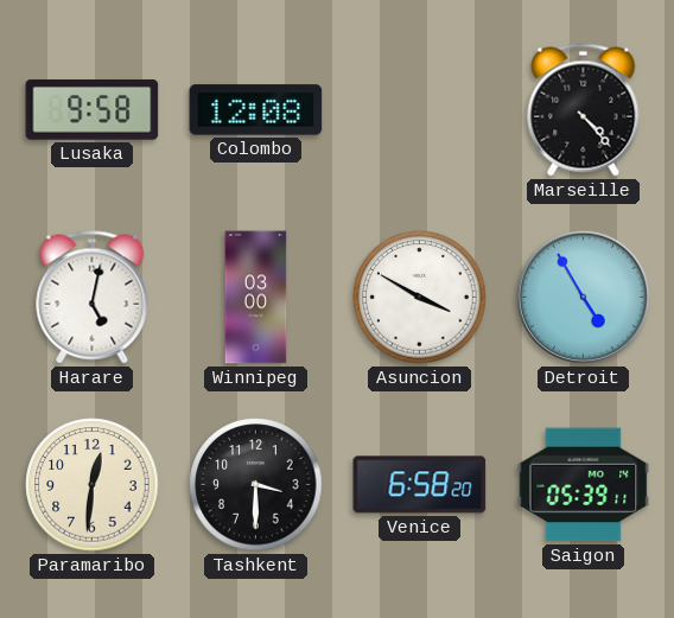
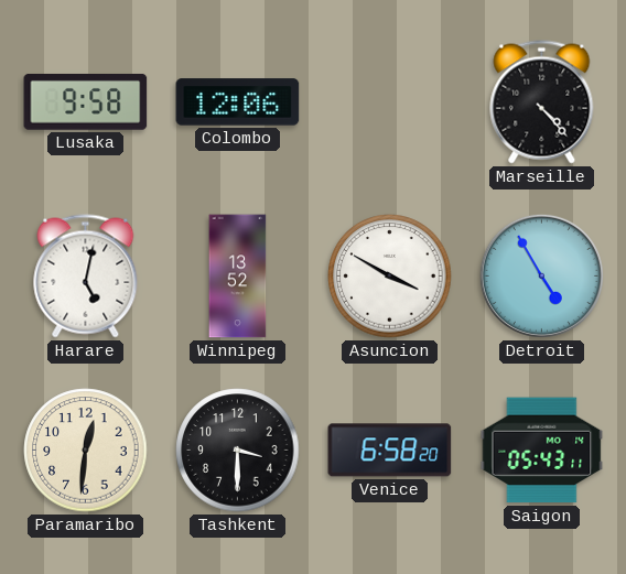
Colombo: 12:08 -> 12:06
Winnipeg: 03:00 -> 13:52
Saigon: 05:39 -> 05:43
